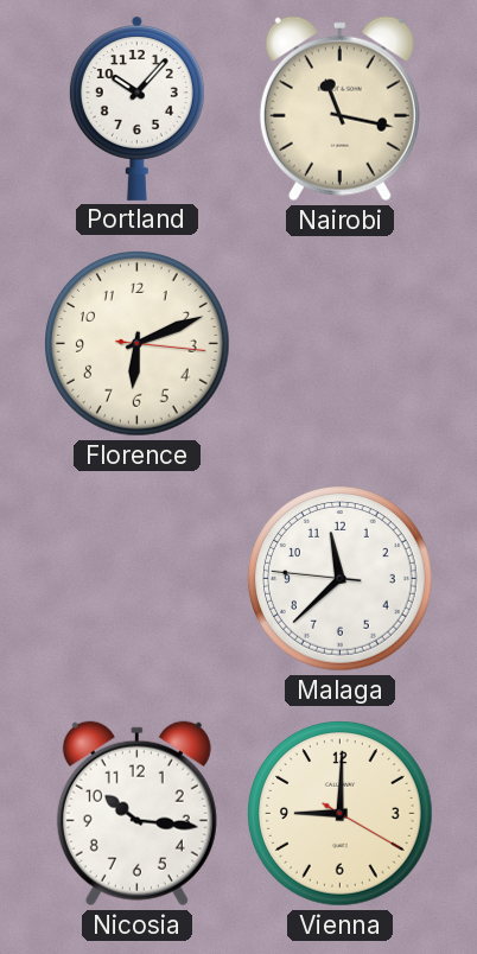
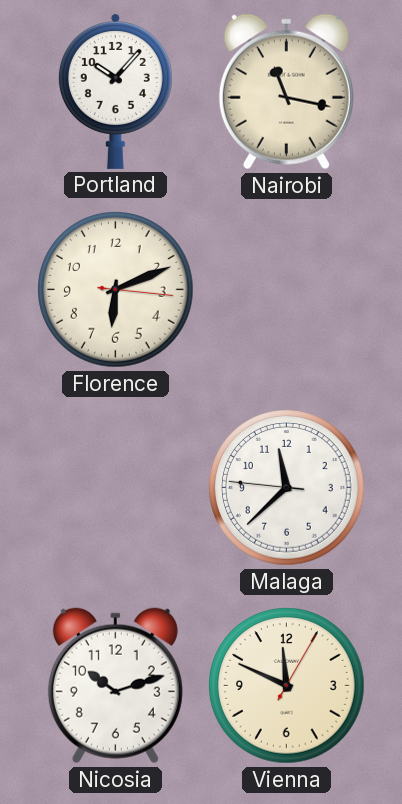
Nicosia: 10:16 -> 10:12
Vienna: 9:00 -> 11:49
